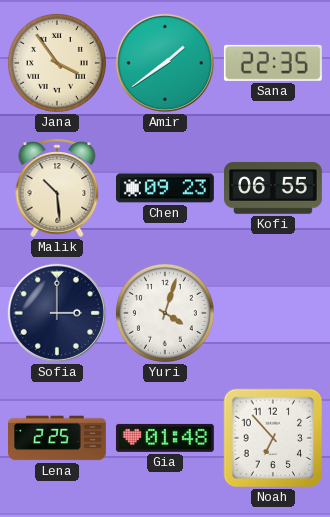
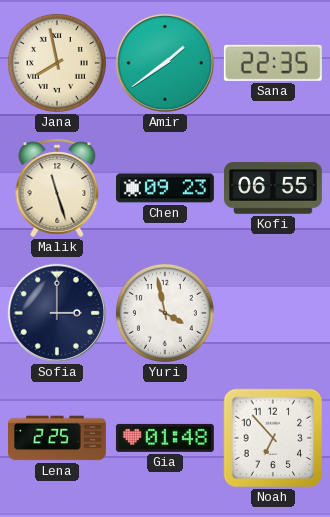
Jana: 3:54 -> 7:58
Malik: 10:29 -> 11:27
Yuri: 4:03 -> 3:58
